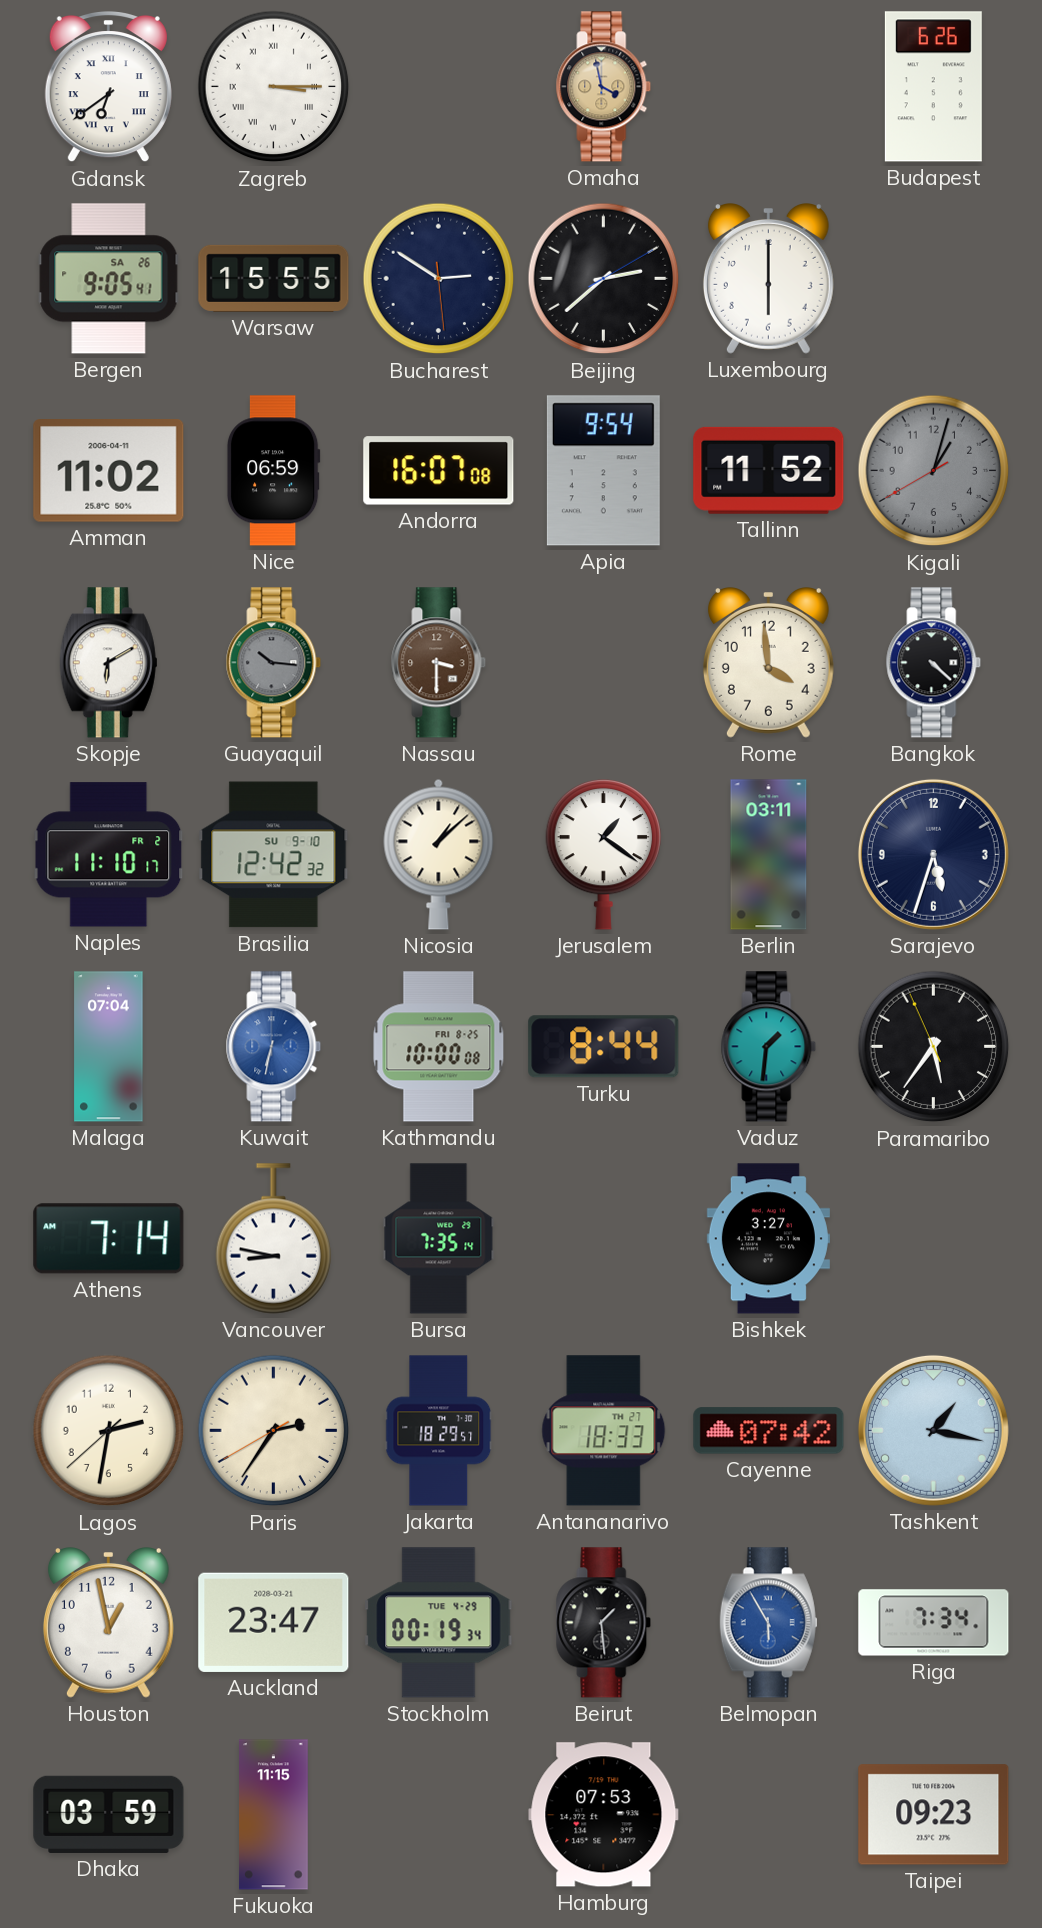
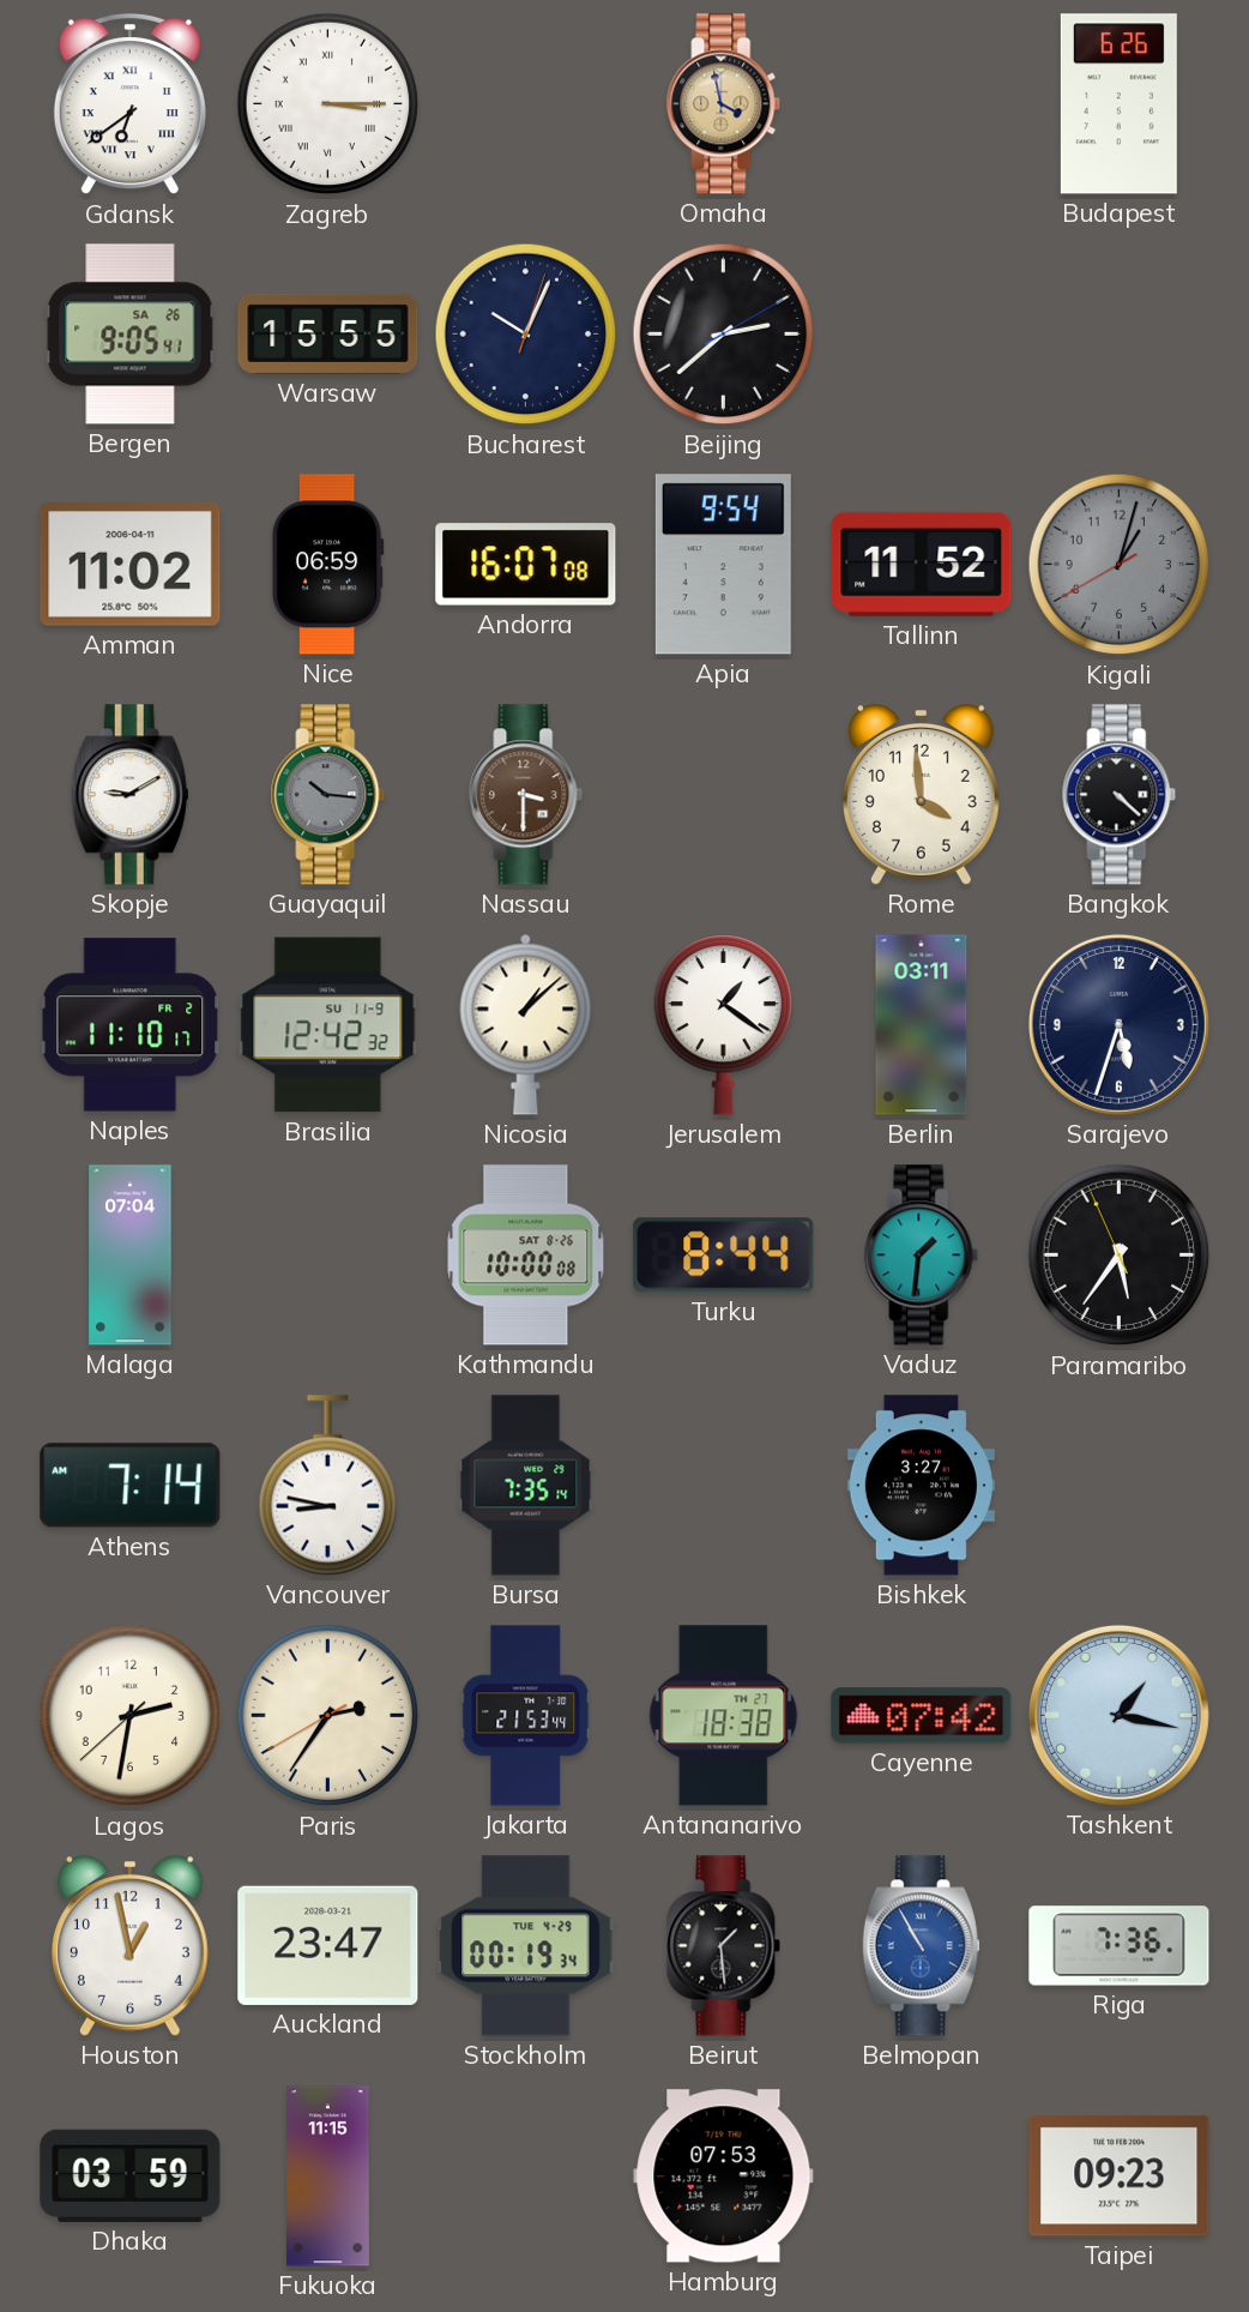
Bucharest: 2:50 -> 10:04
Luxembourg: 6:00 -> none
Skopje: 6:10 -> 9:10
Brasilia date: SU 9-10 -> SU 11-9
Kuwait: 6:32 -> none
Kathmandu date: FRI 8-25 -> SAT 8-26
Jakarta: 18:29 -> 21:53
Antananarivo: 18:33 -> 18:38
Belmopan: 5:55 -> 10:55
Riga: 7:34 -> 7:36
